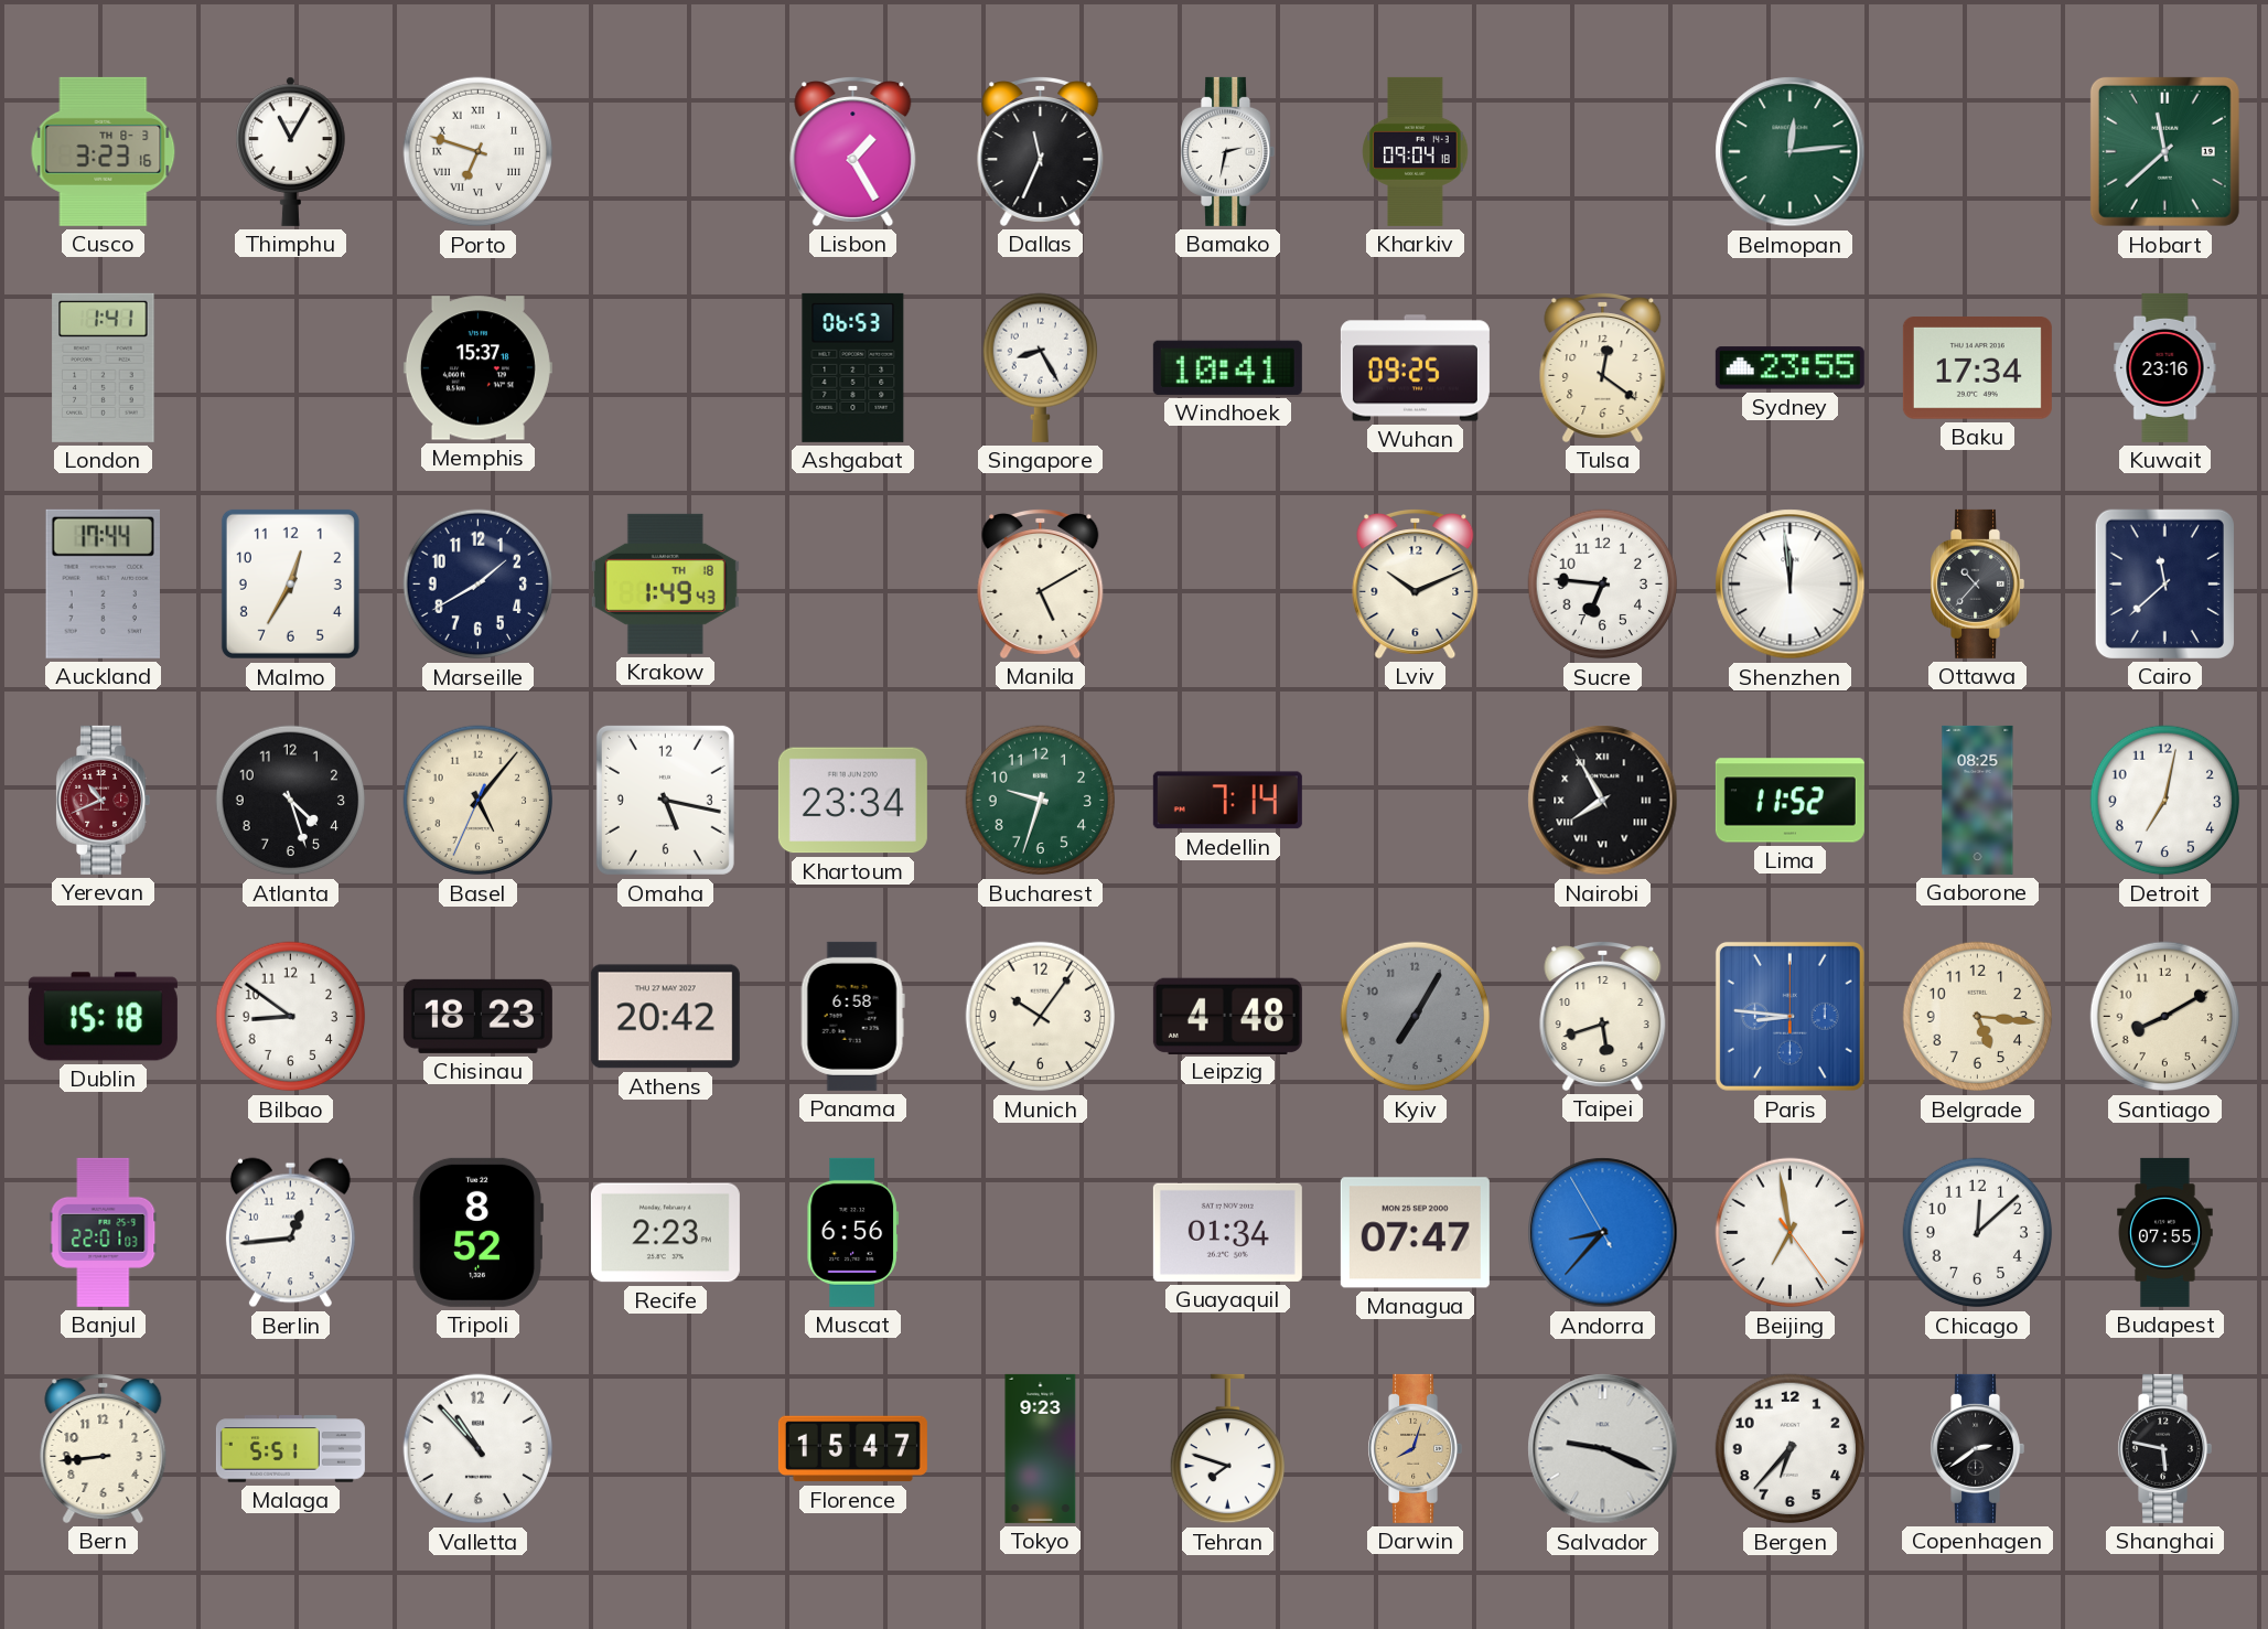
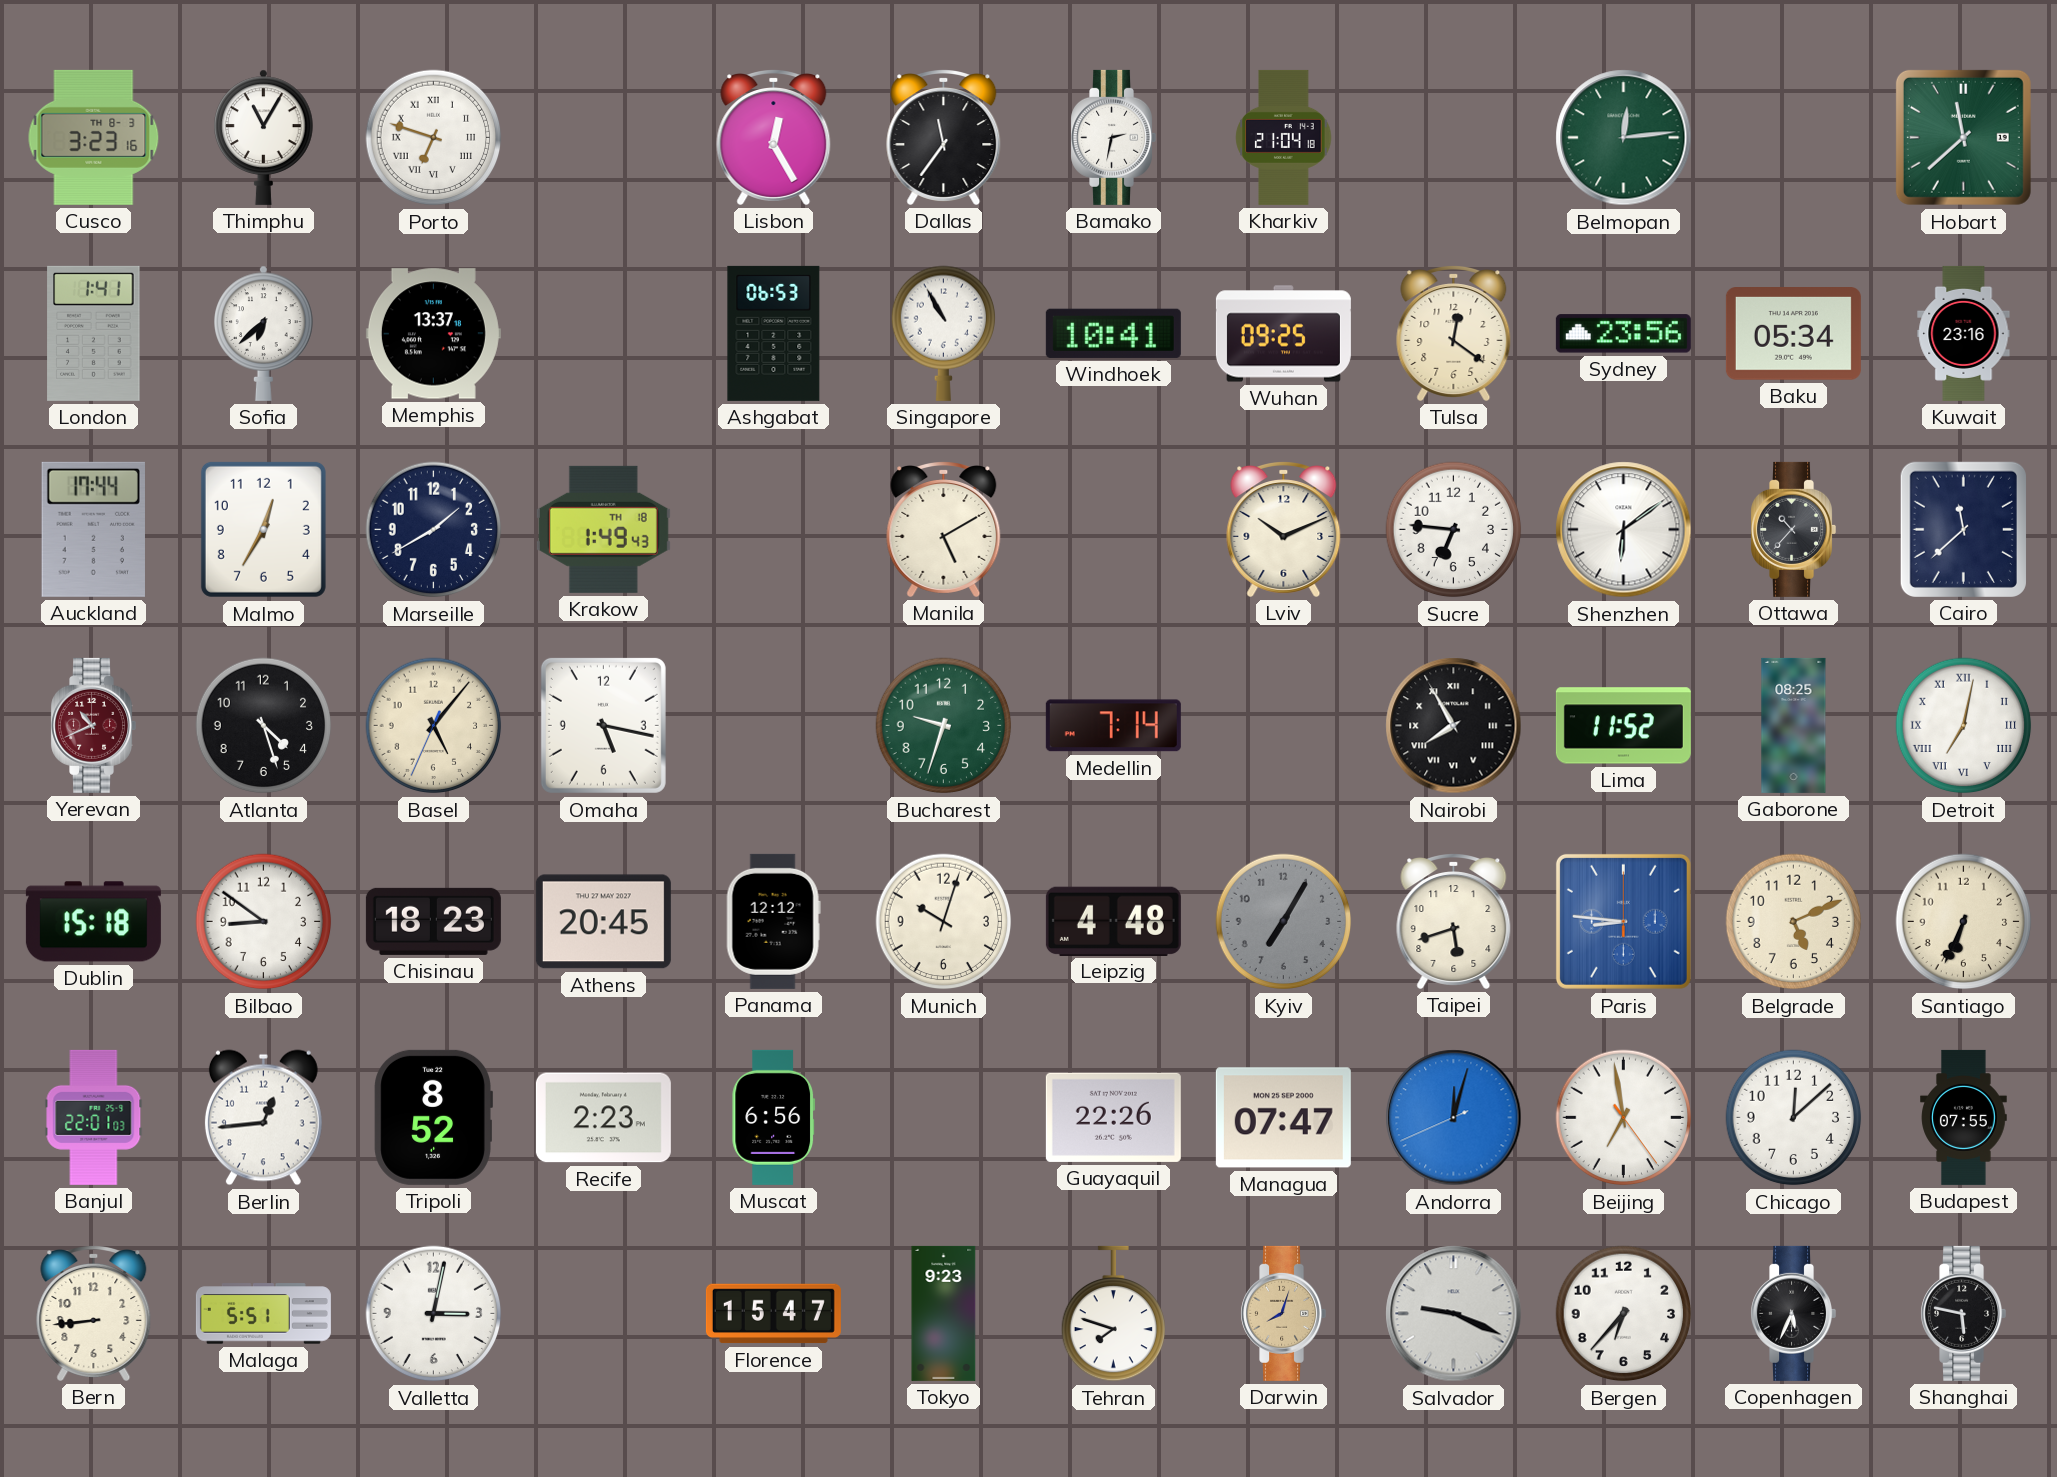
Lisbon: 1:25 -> 12:25
Dallas: 11:34 -> 11:36
Kharkiv: 09:04 -> 21:04
Sofia: none -> 6:38
Memphis: 15:37 -> 13:37
Singapore: 8:25 -> 10:55
Sydney: 23:55 -> 23:56
Baku: 17:34 -> 05:34
Shenzhen: 11:59 -> 6:09
Khartoum: 23:34 -> none
Detroit numerals: Arabic -> Roman
Athens: 20:42 -> 20:45
Panama: 6:58 -> 12:12
Munich: 10:06 -> 10:03
Belgrade: 5:16 -> 5:11
Santiago: 8:10 -> 6:34
Guayaquil: 01:34 -> 22:26
Andorra: 8:36 -> 12:02
Valletta: 10:53 -> 3:02
Copenhagen: 2:39 -> 5:34
